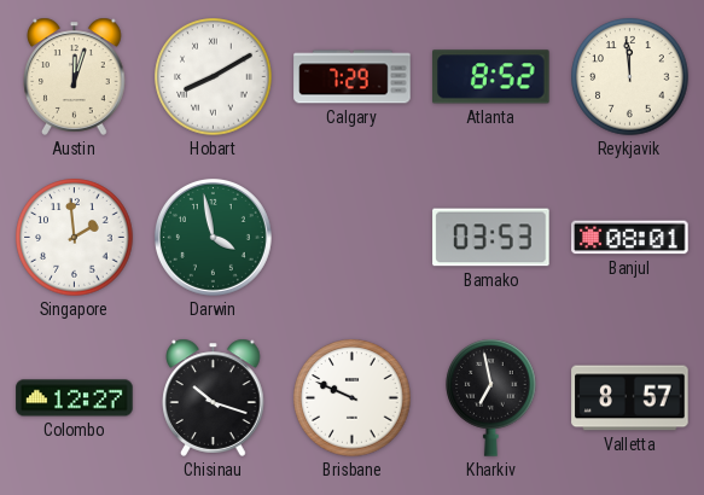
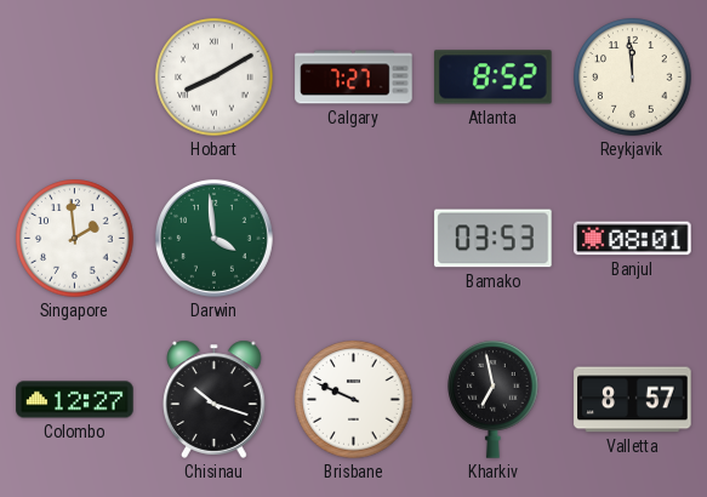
Austin: 12:03 -> none
Calgary: 7:29 -> 7:27
Darwin: 3:58 -> 3:59
